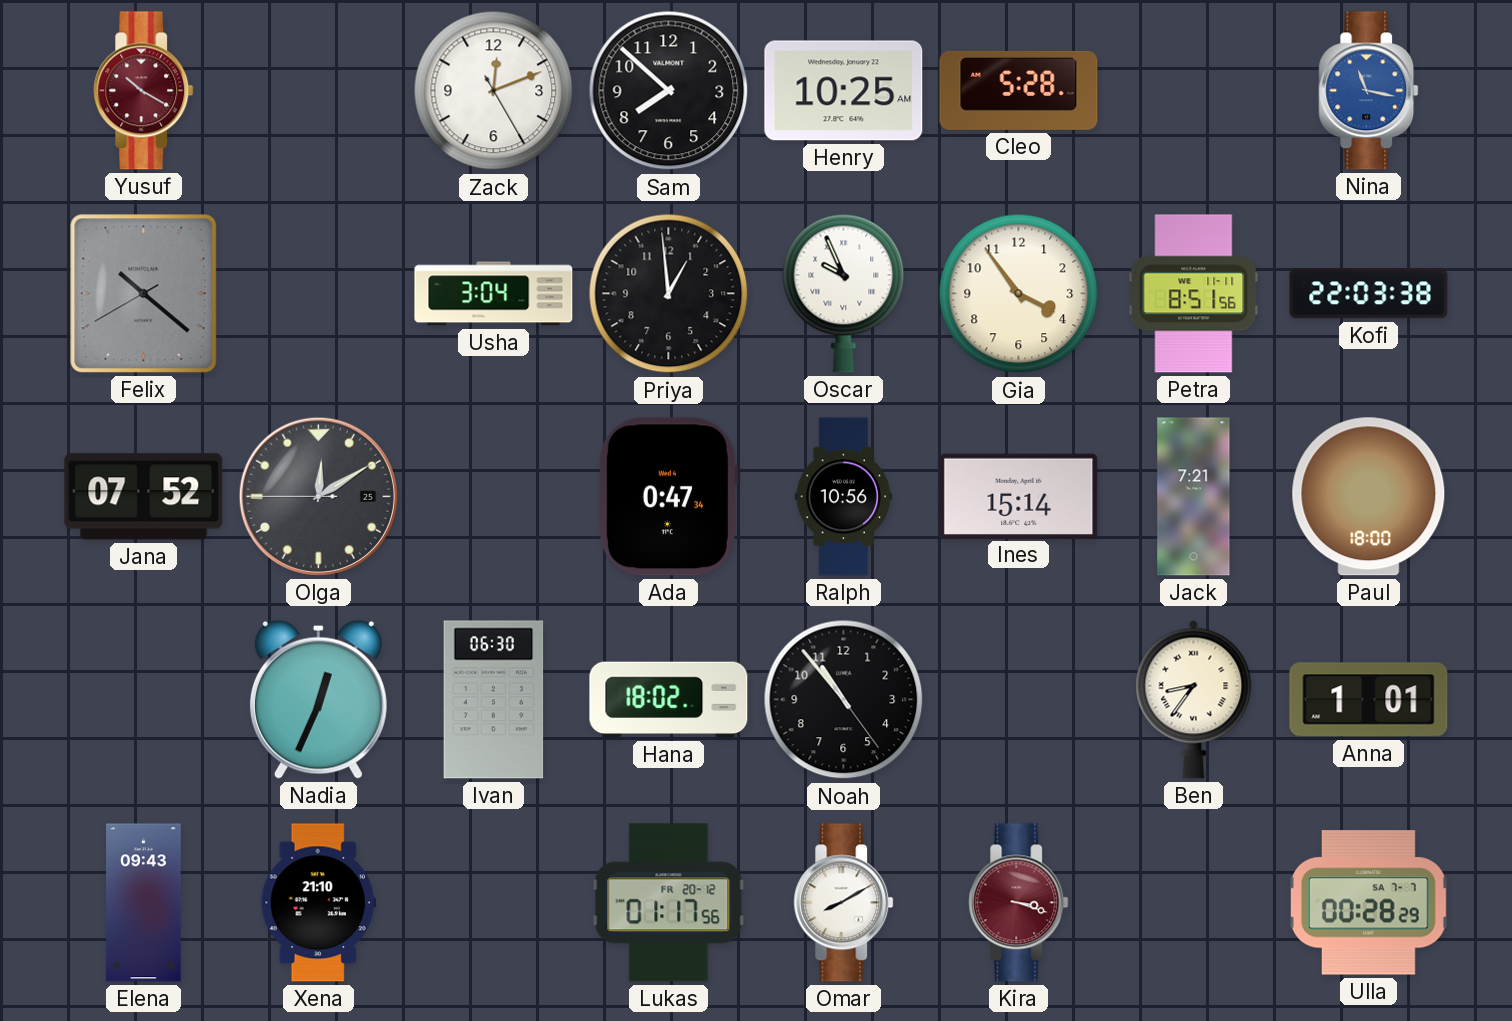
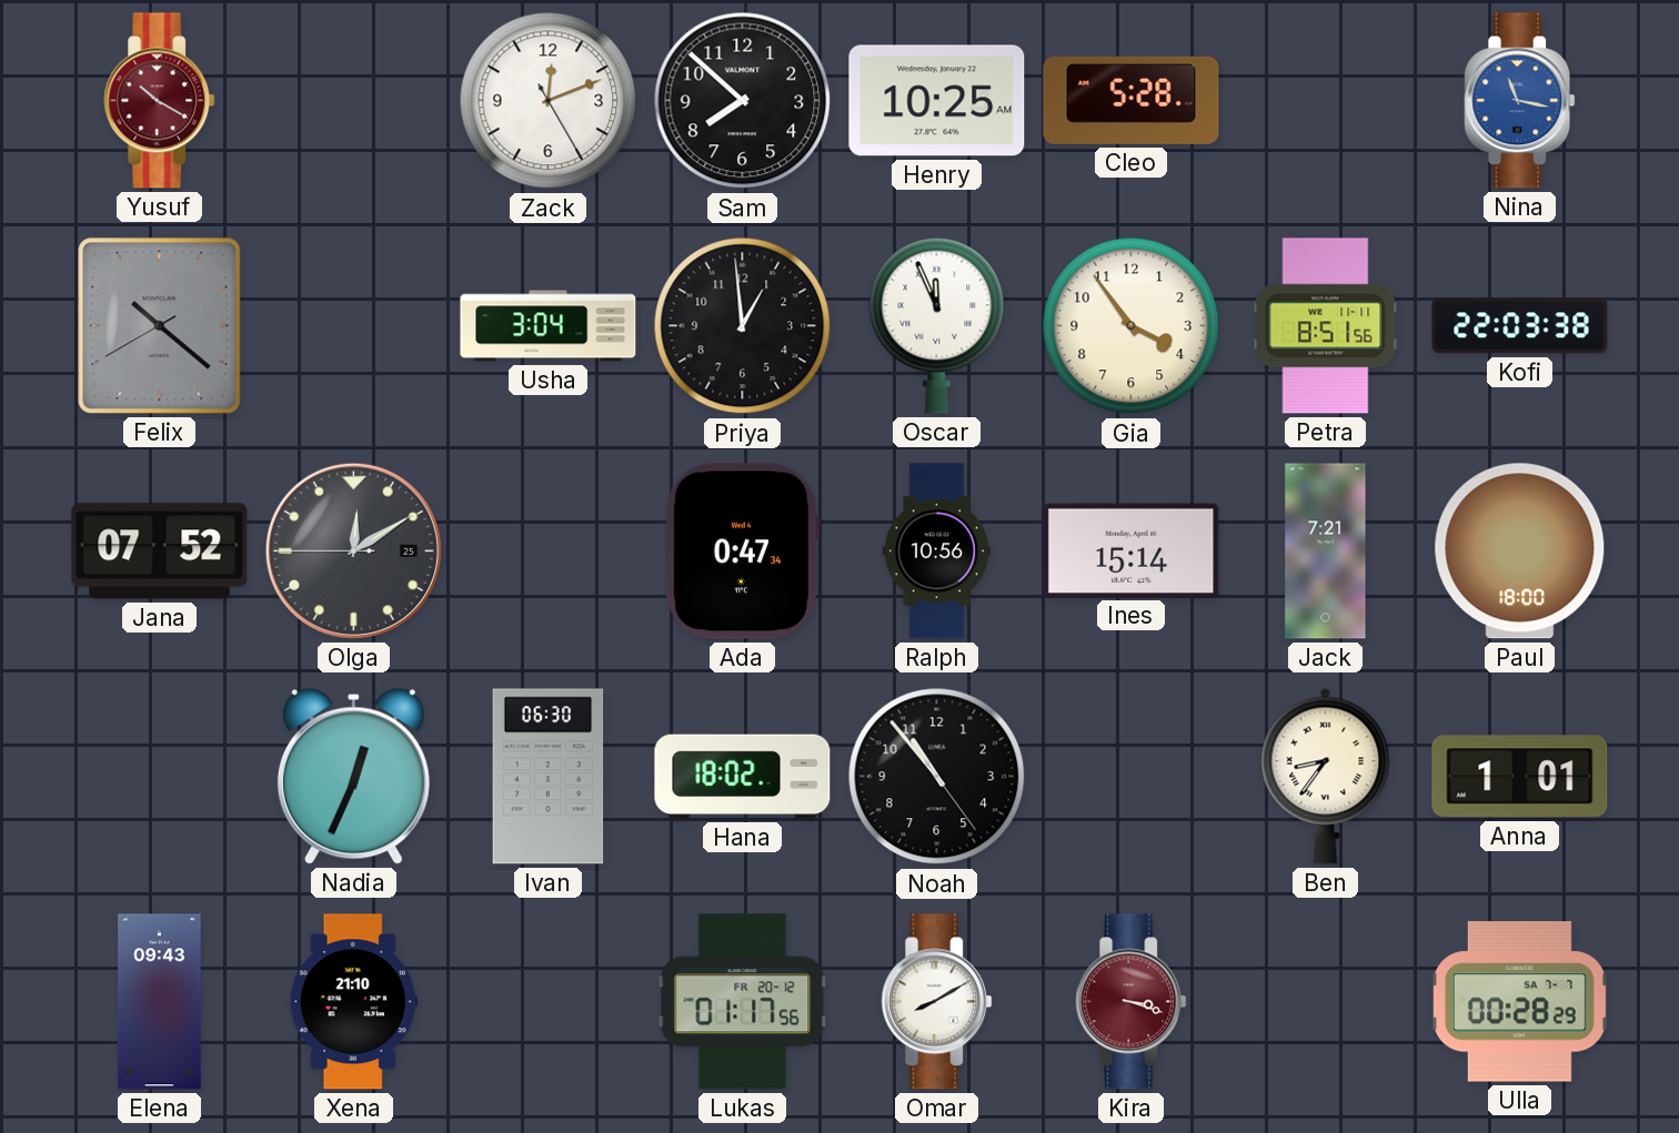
Oscar: 9:56 -> 11:56
